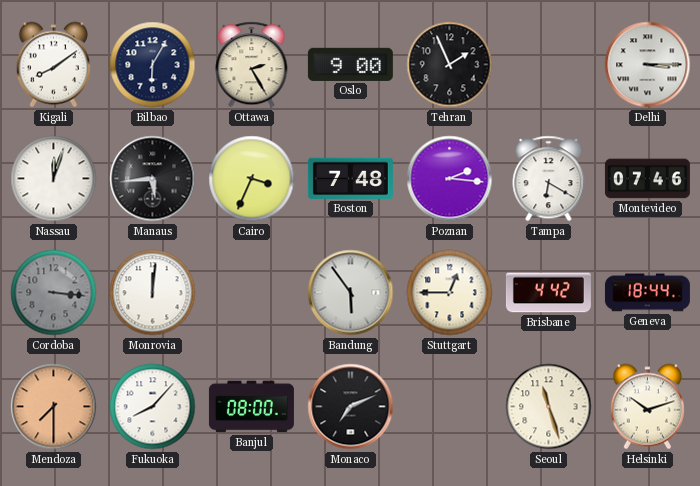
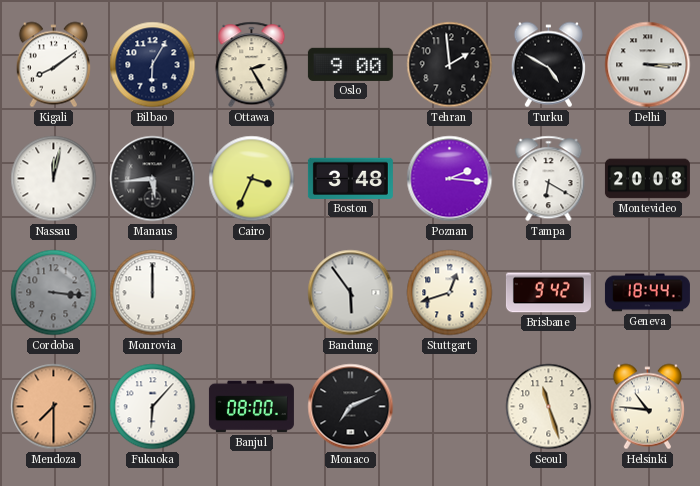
Tehran: 1:56 -> 1:59
Turku: none -> 4:50
Nassau: 12:03 -> 12:02
Boston: 7:48 -> 3:48
Montevideo: 07:46 -> 20:08
Monrovia: 12:01 -> 12:00
Stuttgart: 12:45 -> 12:42
Brisbane: 4:42 -> 9:42
Fukuoka: 8:07 -> 6:07
Helsinki: 10:12 -> 10:46
